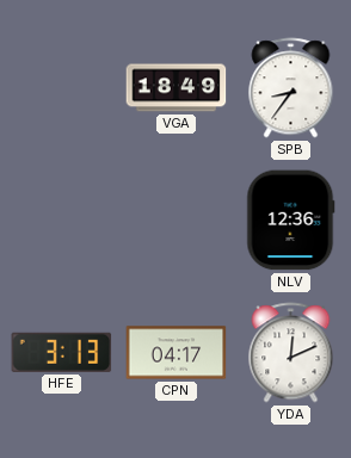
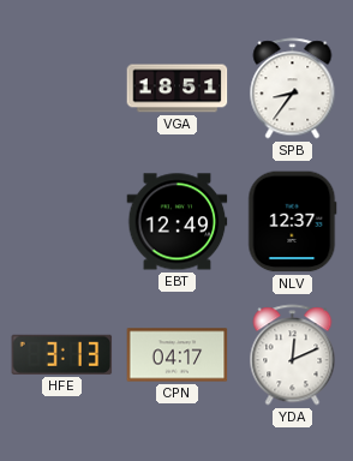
VGA: 18:49 -> 18:51
EBT: none -> 12:49
NLV: 12:36 -> 12:37
